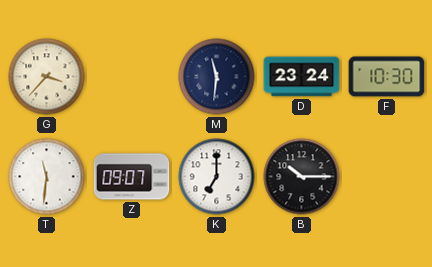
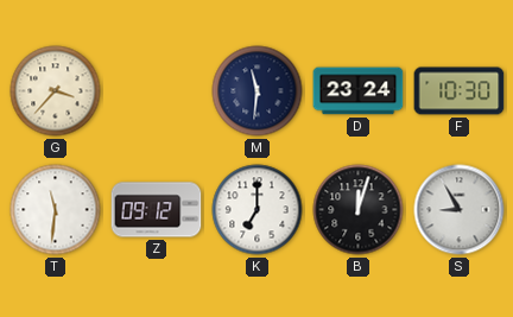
Z: 09:07 -> 09:12
B: 10:15 -> 12:03
S: none -> 8:55
